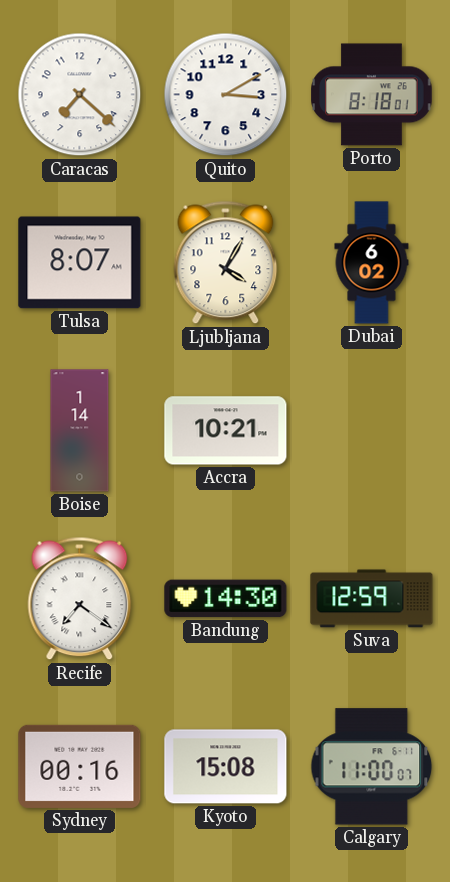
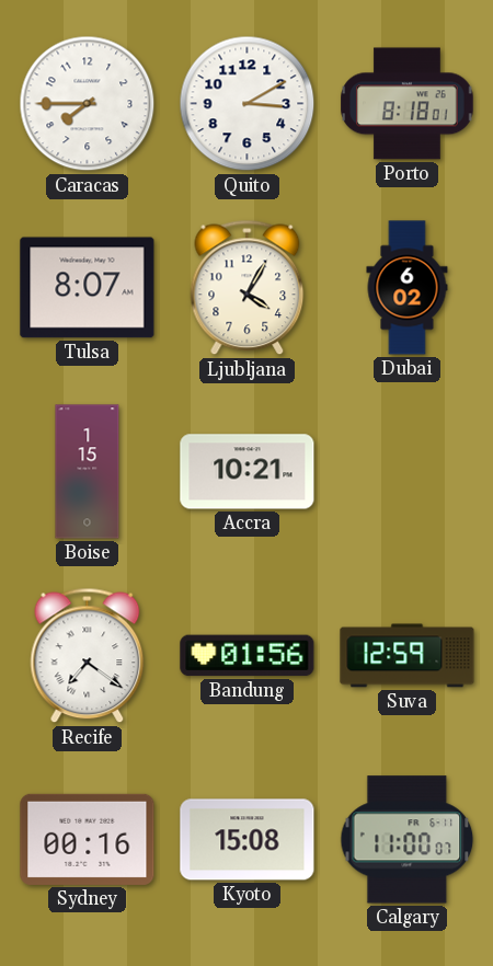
Caracas: 7:22 -> 7:45
Boise: 1:14 -> 1:15
Bandung: 14:30 -> 01:56
